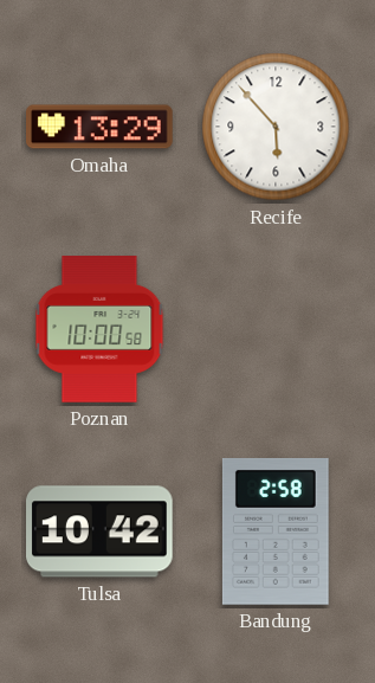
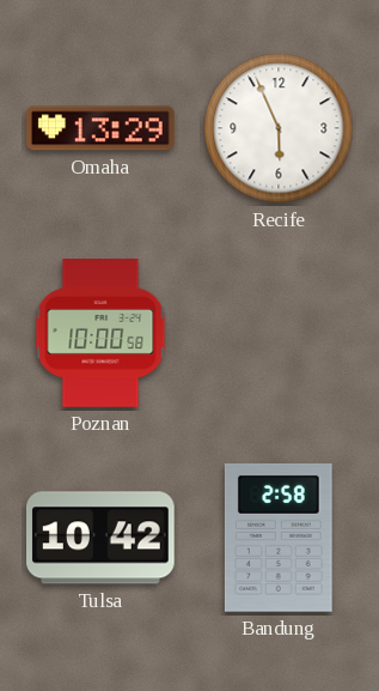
Recife: 5:53 -> 5:56
